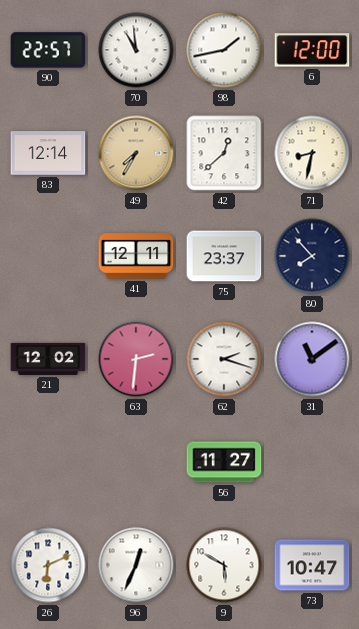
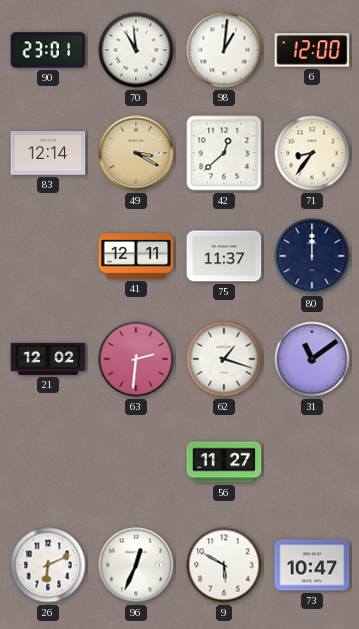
90: 22:57 -> 23:01
98: 1:43 -> 1:01
49: 7:35 -> 3:20
71: 8:32 -> 8:36
75: 23:37 -> 11:37
80: 7:53 -> 12:00
62: 2:18 -> 1:18
